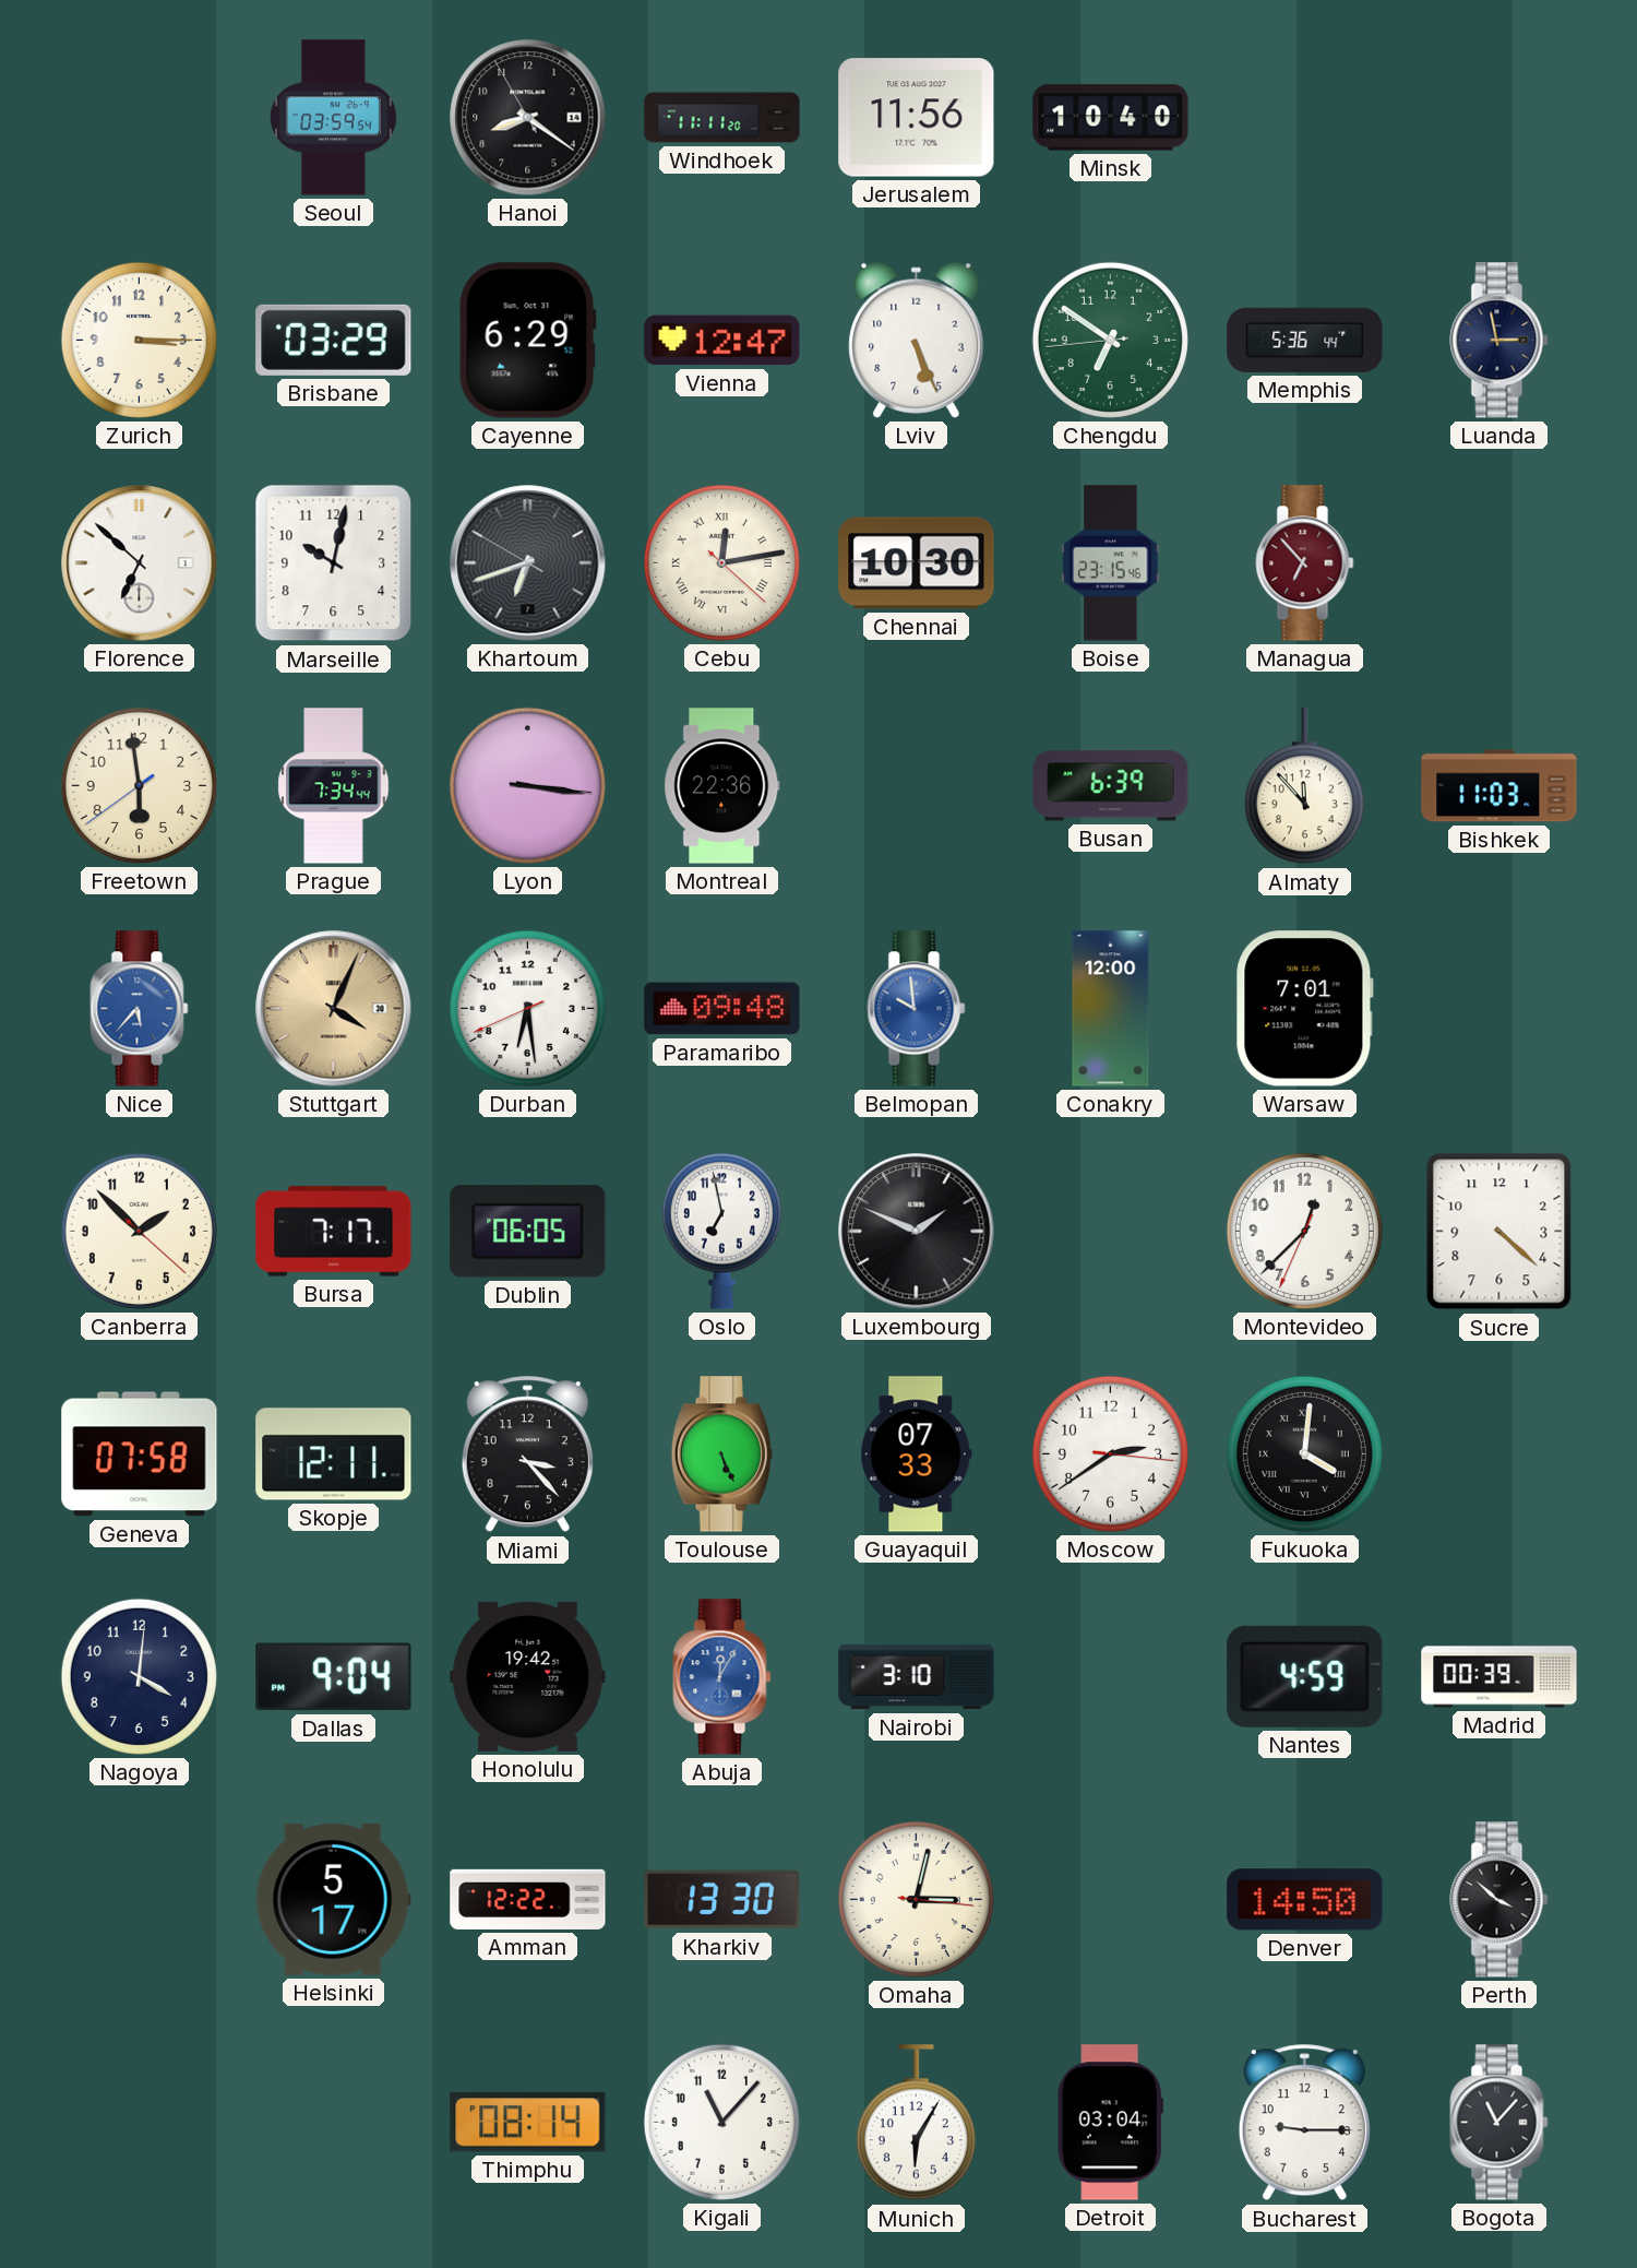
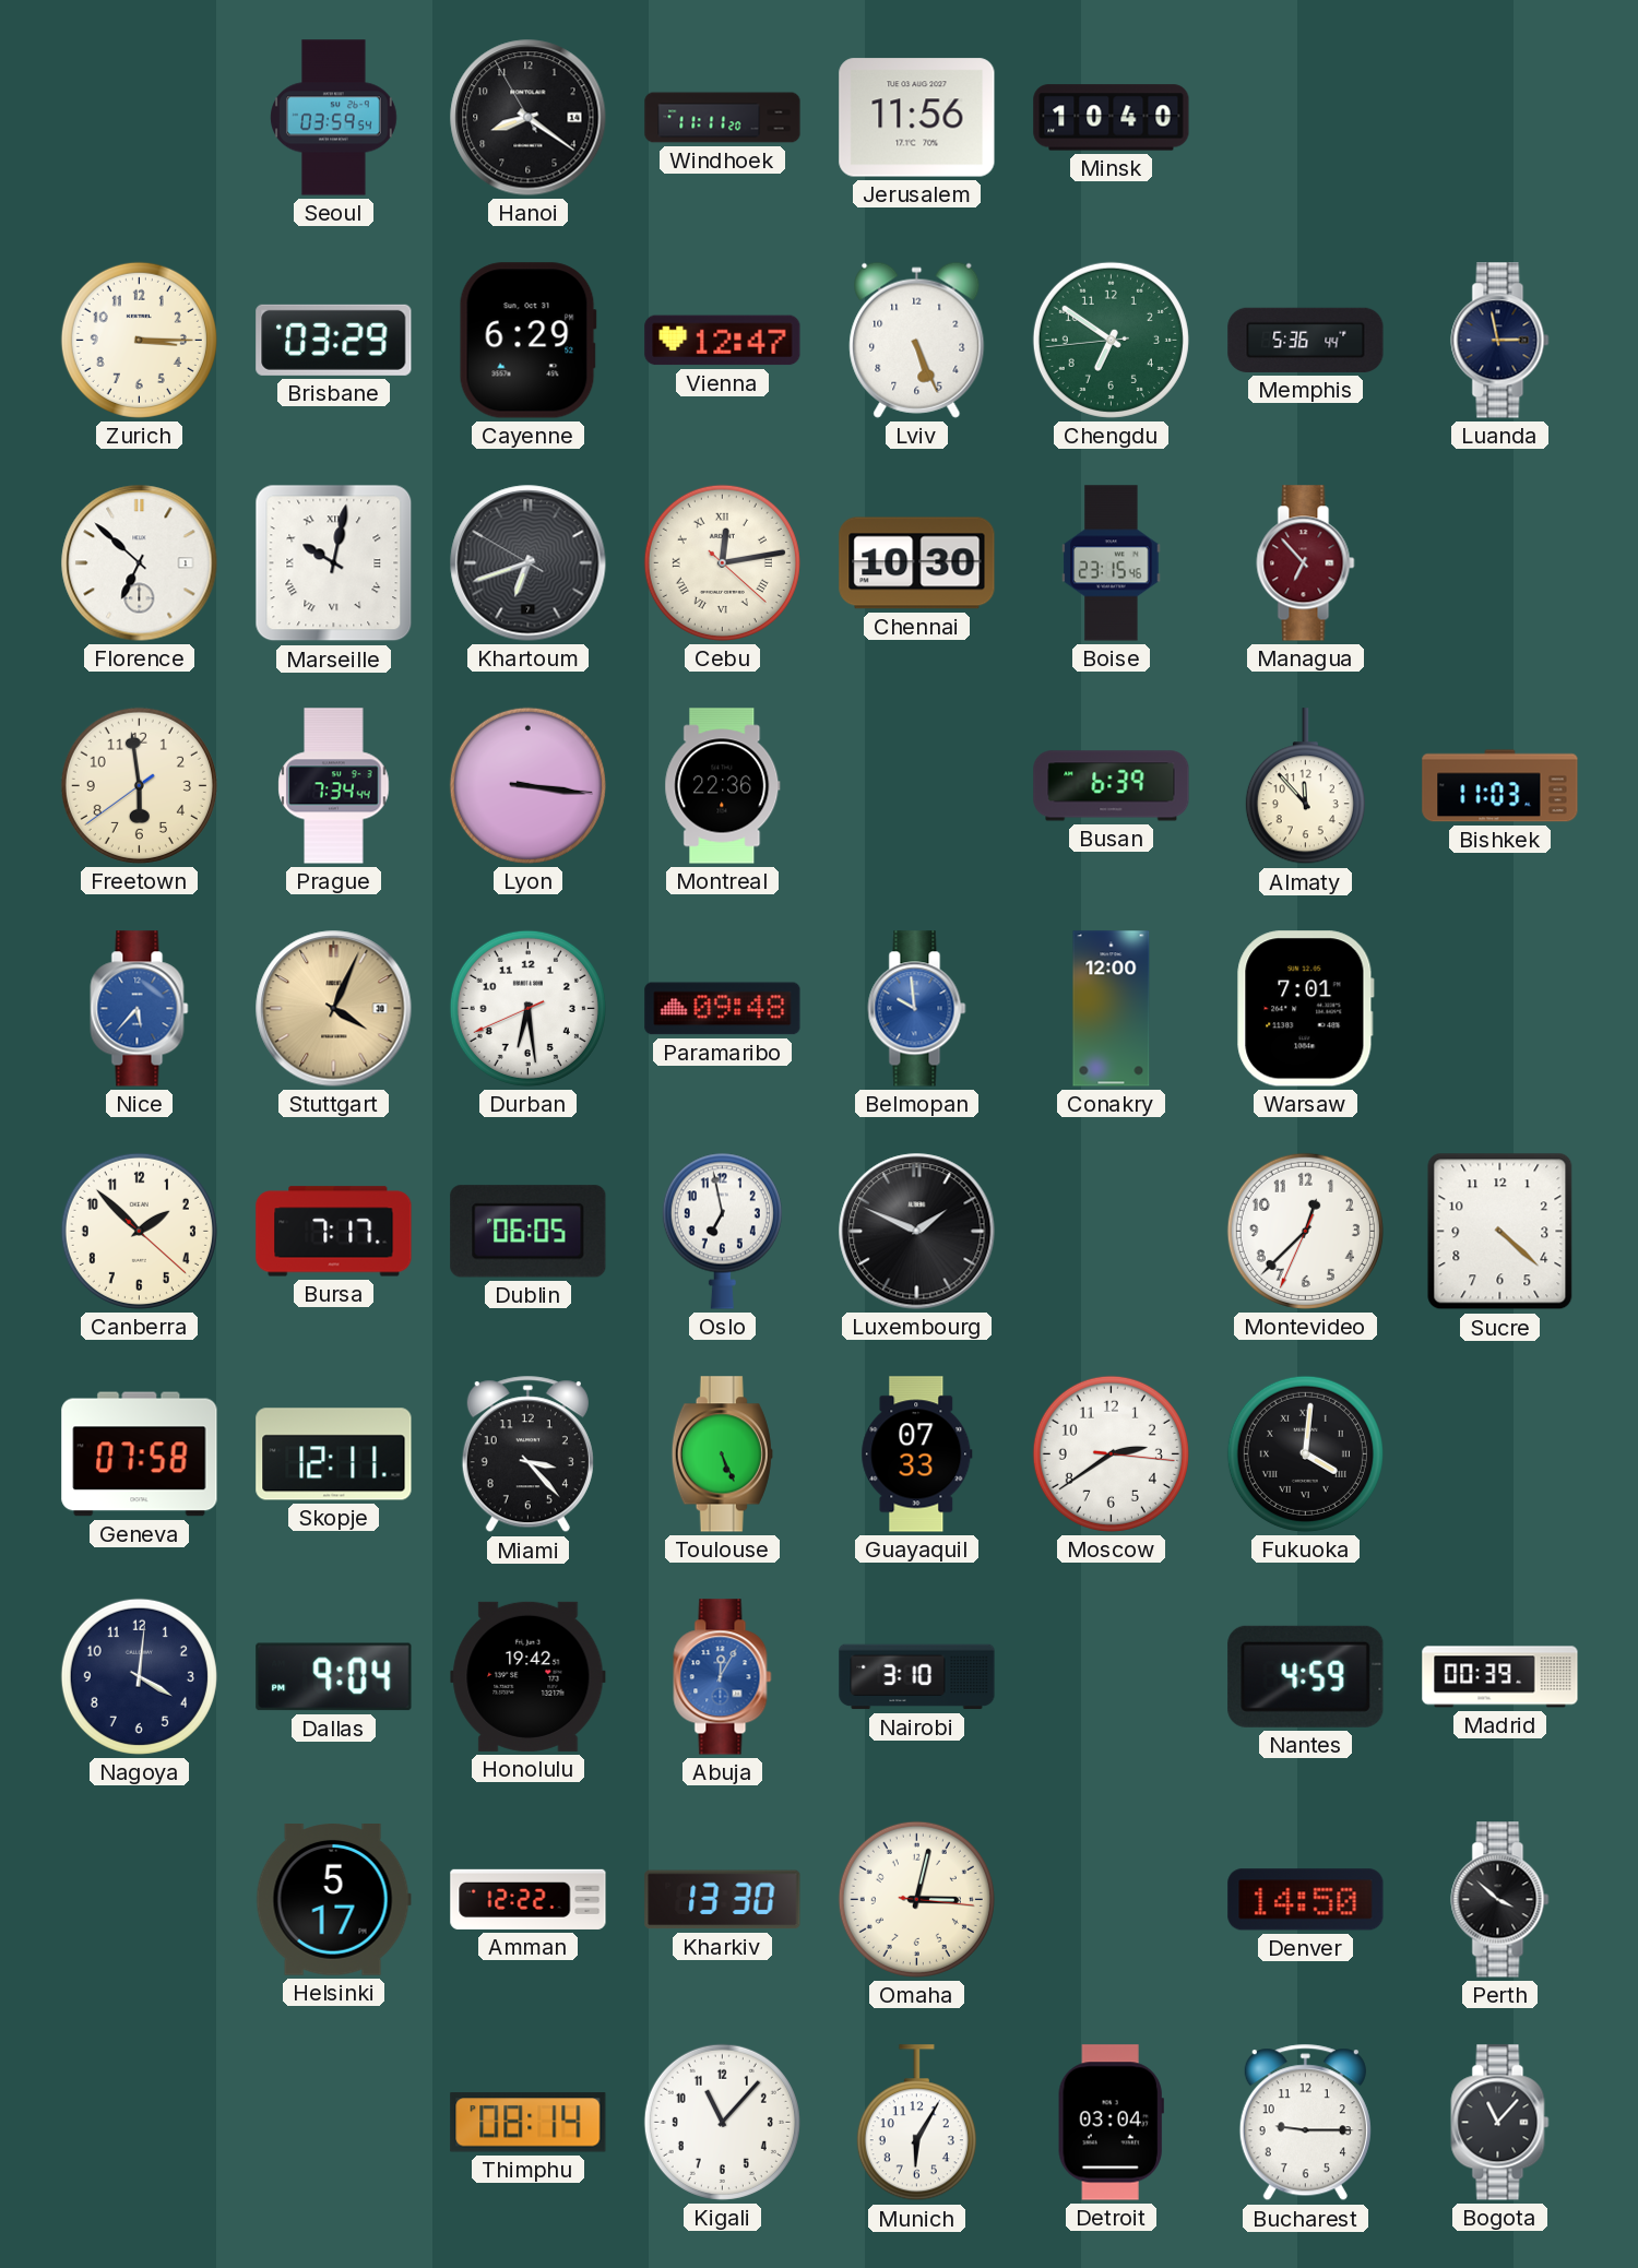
Marseille numerals: Arabic -> Roman
